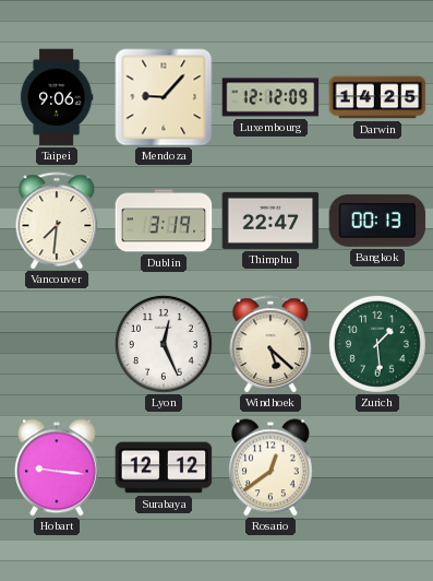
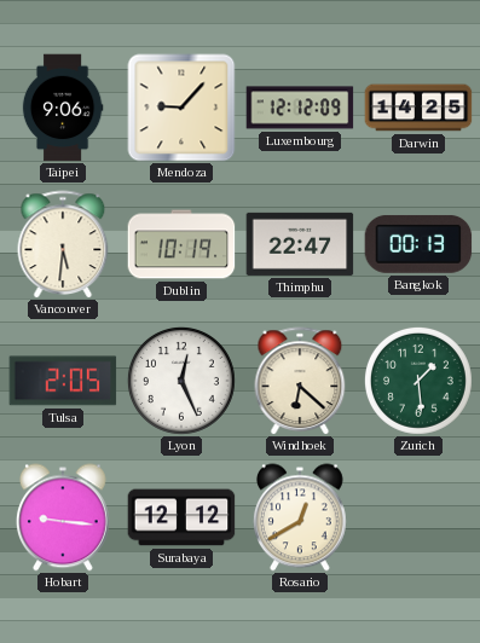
Vancouver: 7:31 -> 5:31
Dublin: 3:19 -> 10:19
Tulsa: none -> 2:05
Windhoek: 5:22 -> 6:22
Rosario: 12:39 -> 12:40
